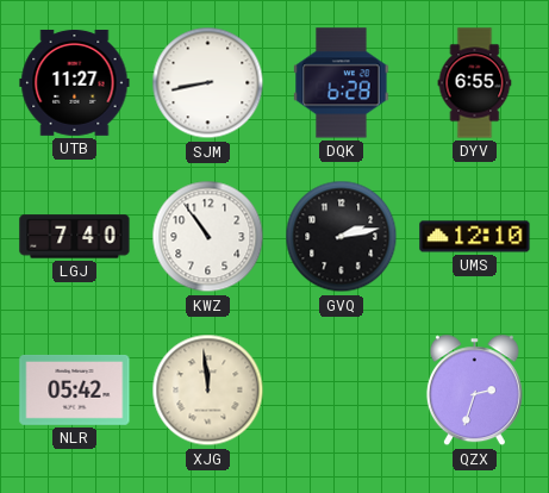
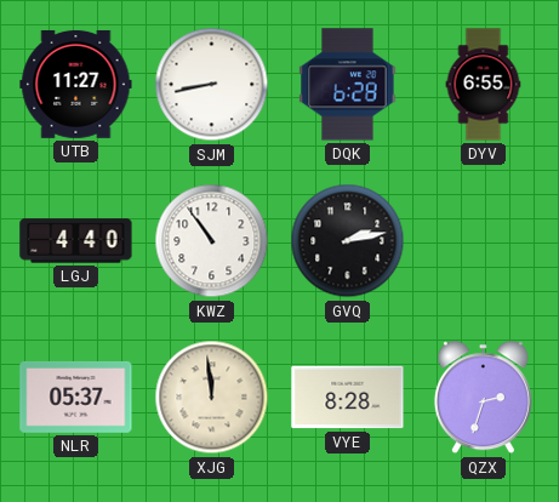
LGJ: 7:40 -> 4:40
UMS: 12:10 -> none
NLR: 05:42 -> 05:37
VYE: none -> 8:28
